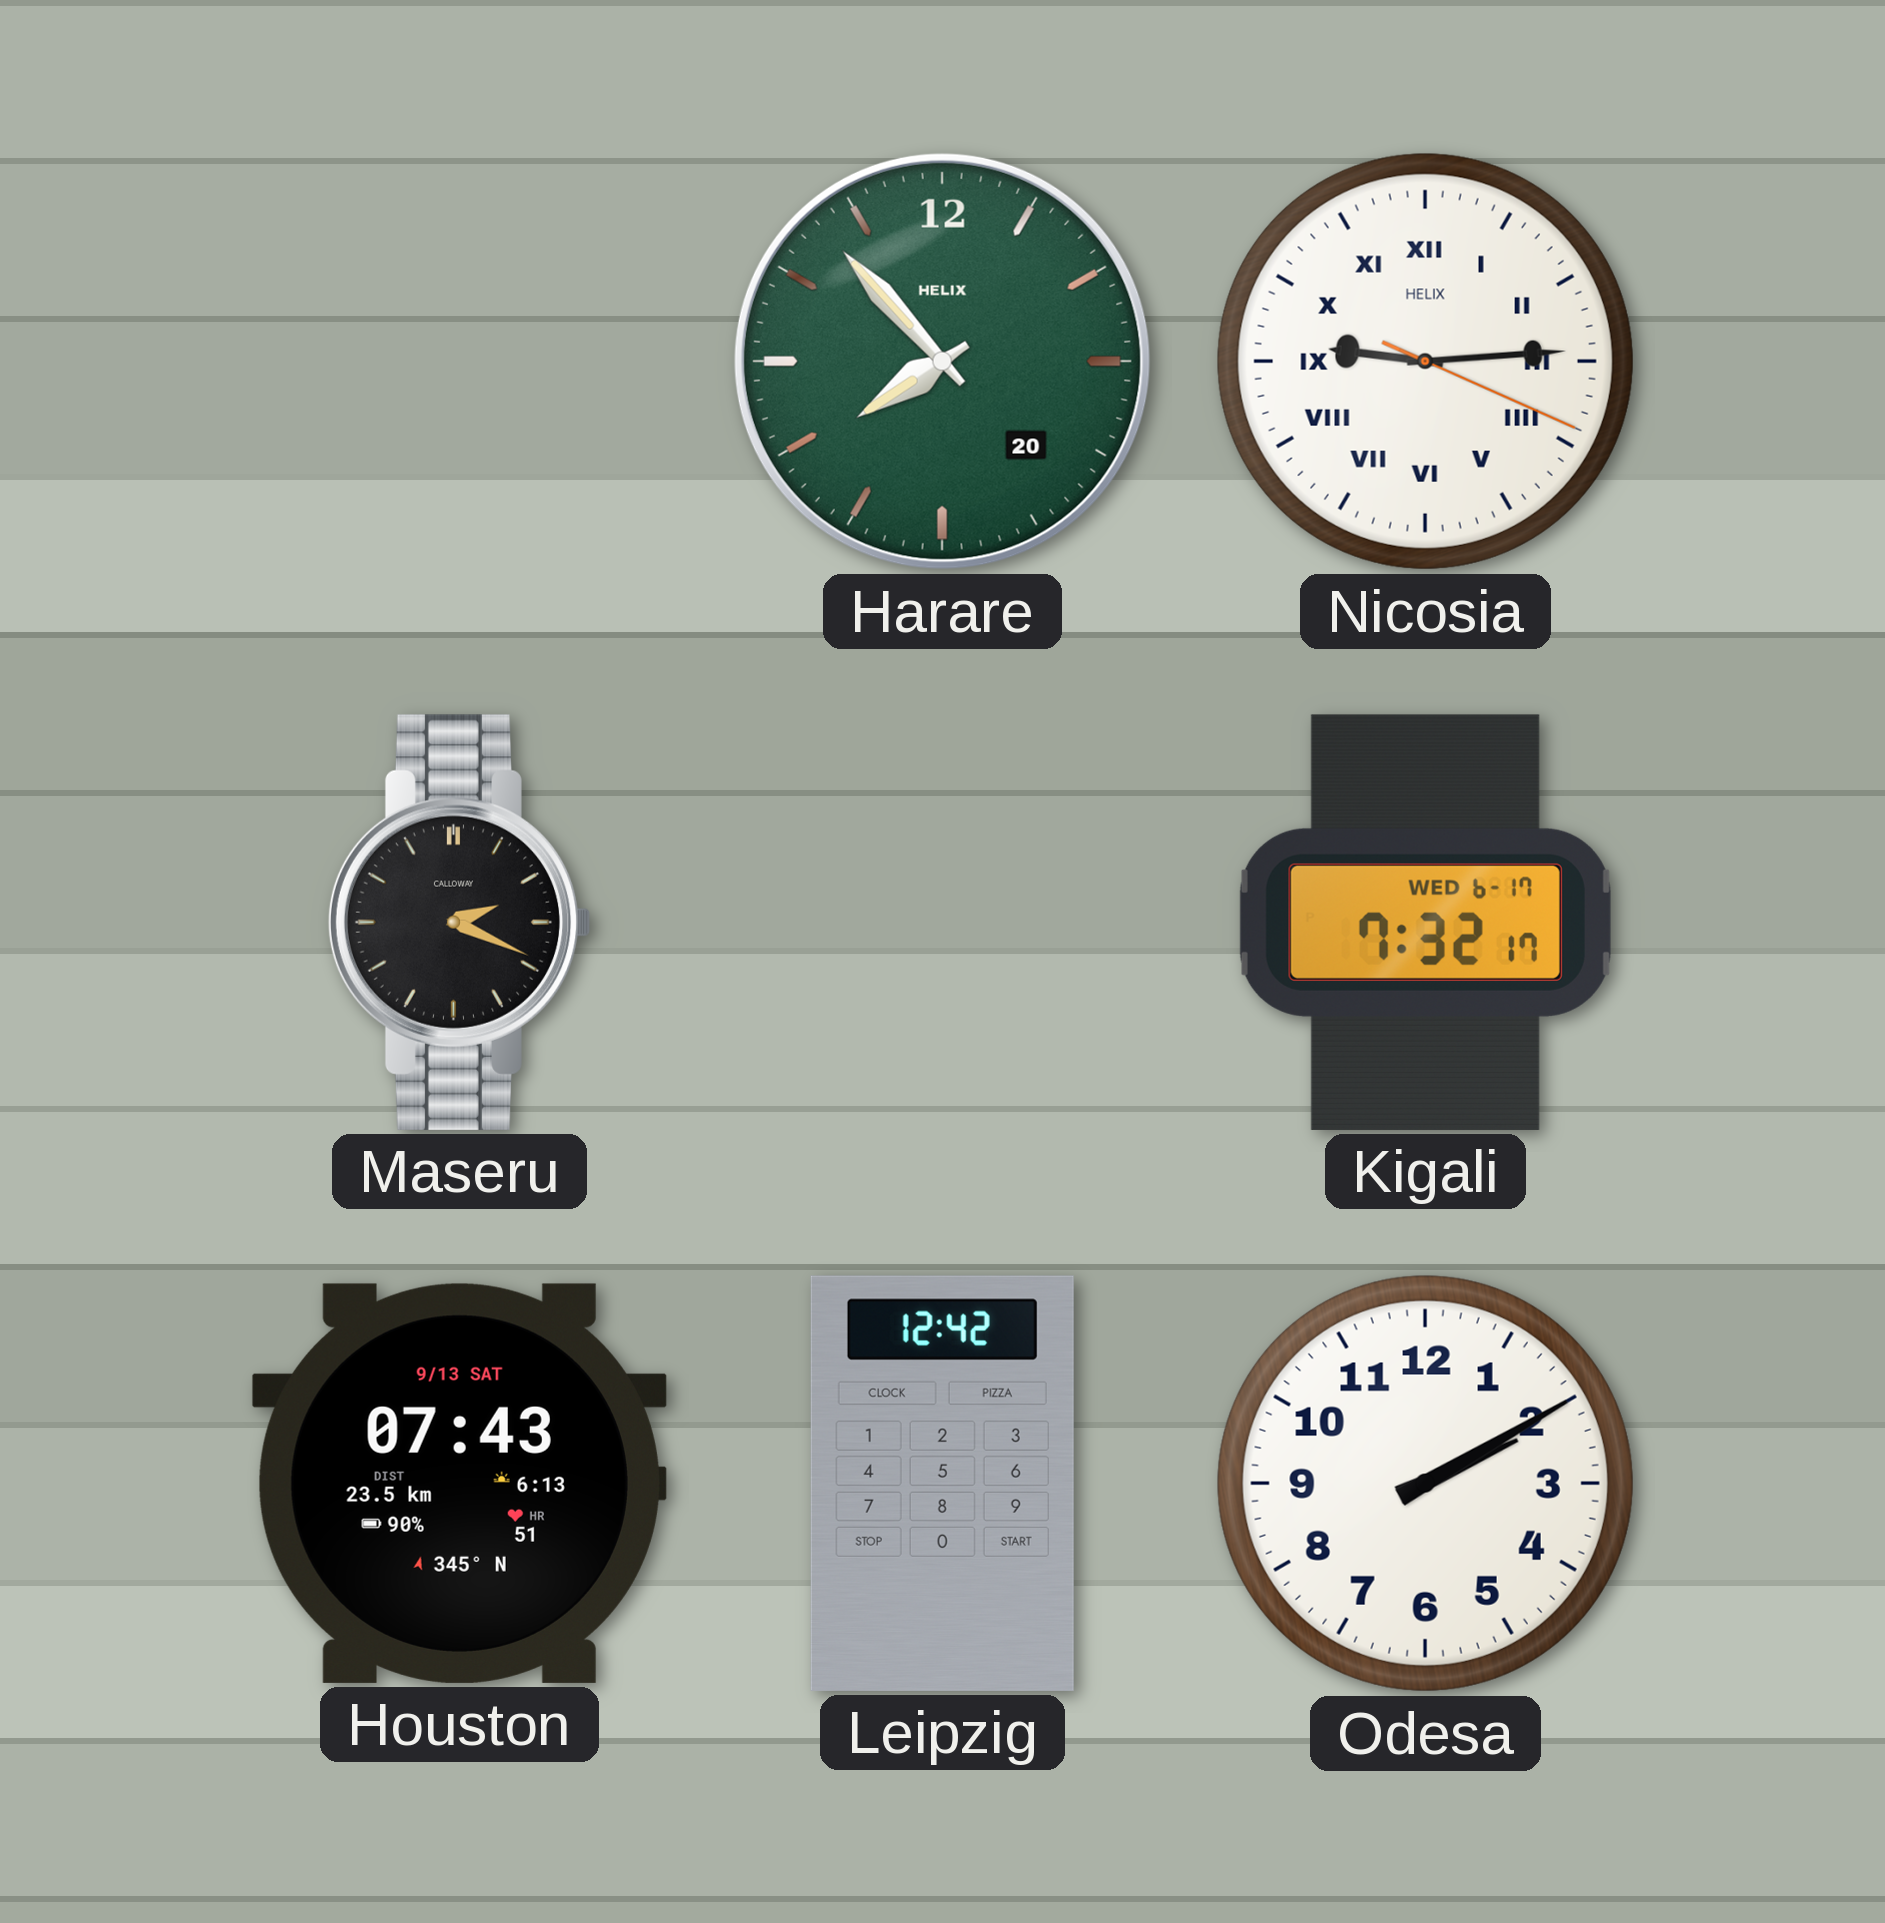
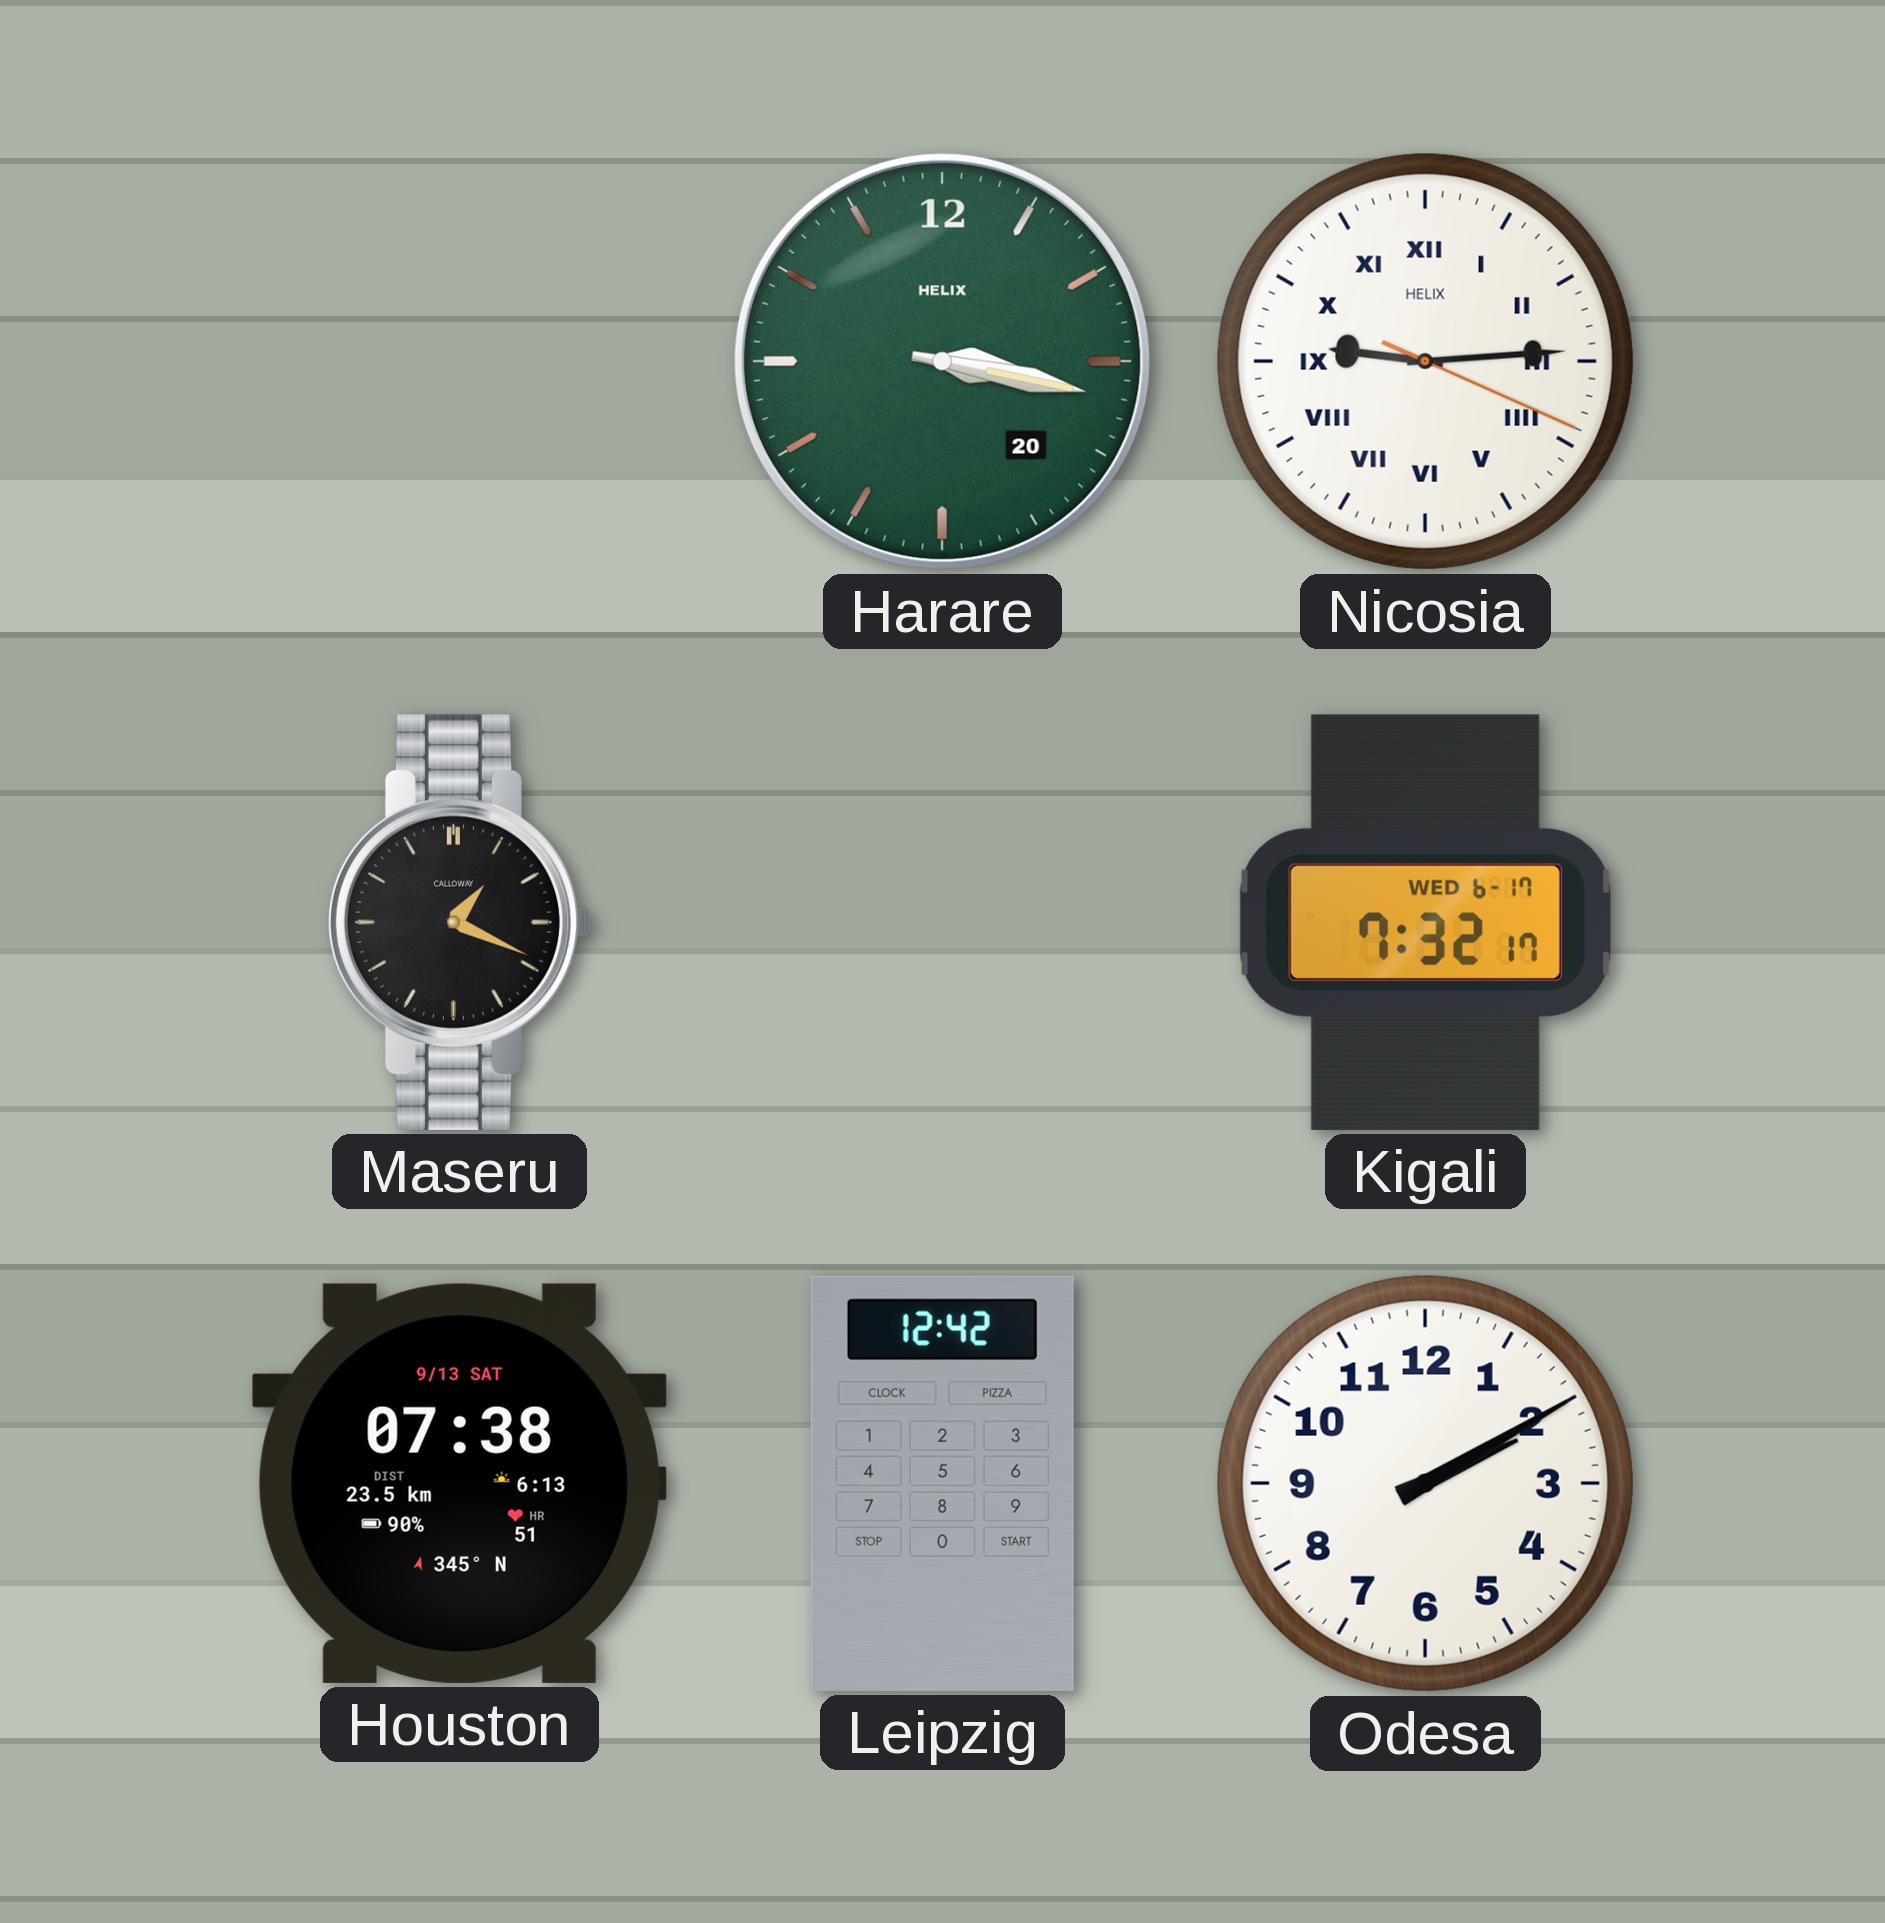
Harare: 7:53 -> 3:17
Maseru: 2:19 -> 1:19
Houston: 07:43 -> 07:38
